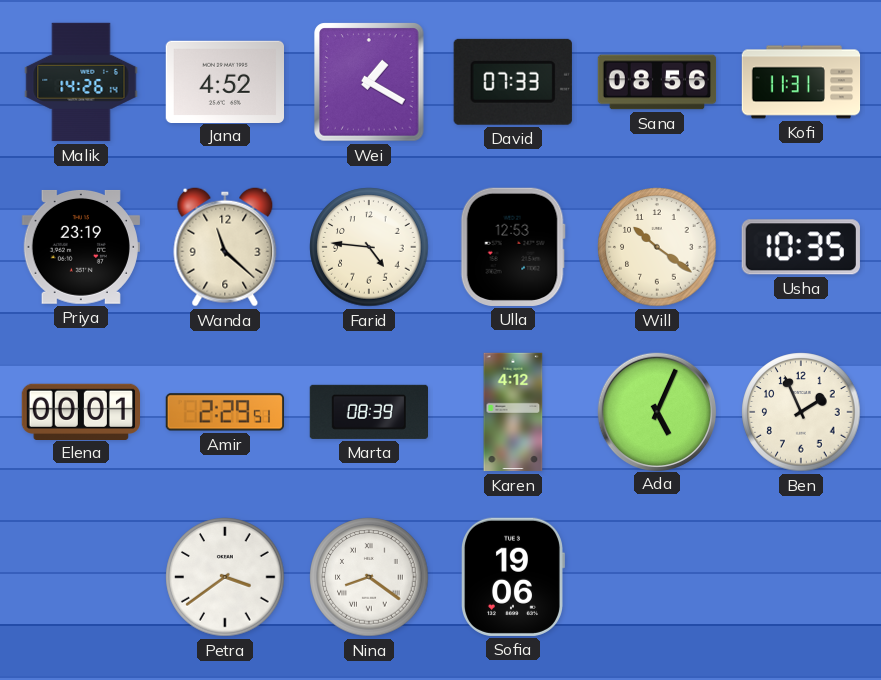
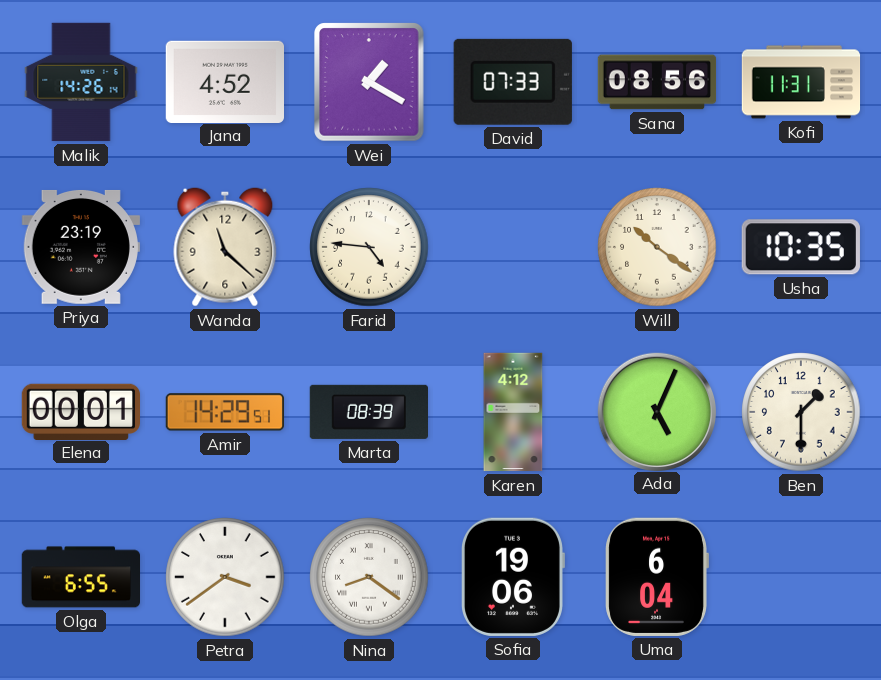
Ulla: 12:53 -> none
Amir: 2:29 -> 14:29
Ben: 1:56 -> 1:30
Olga: none -> 6:55
Uma: none -> 6:04
